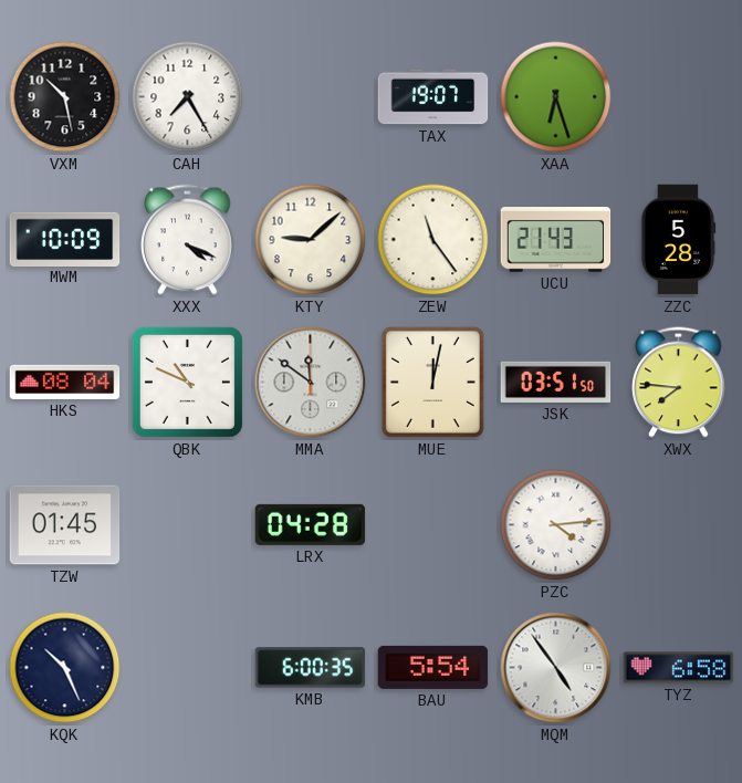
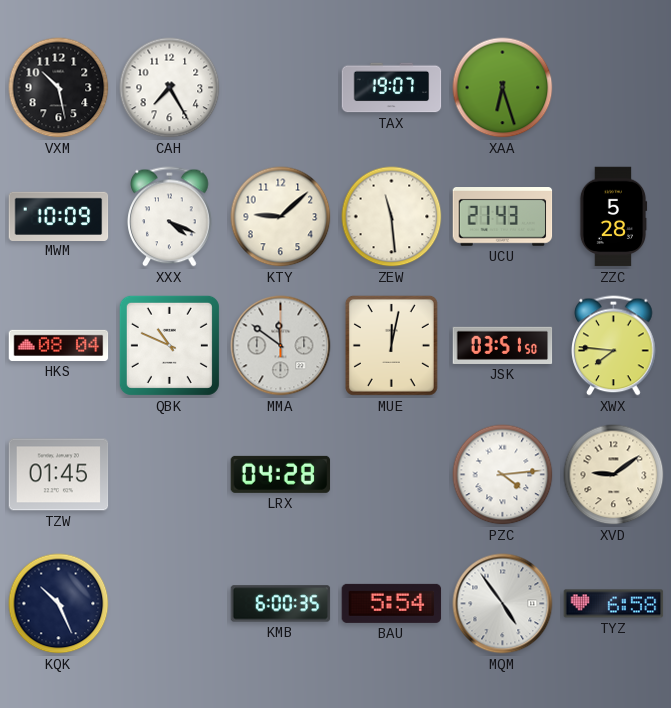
ZEW: 11:24 -> 11:29
XVD: none -> 9:09
